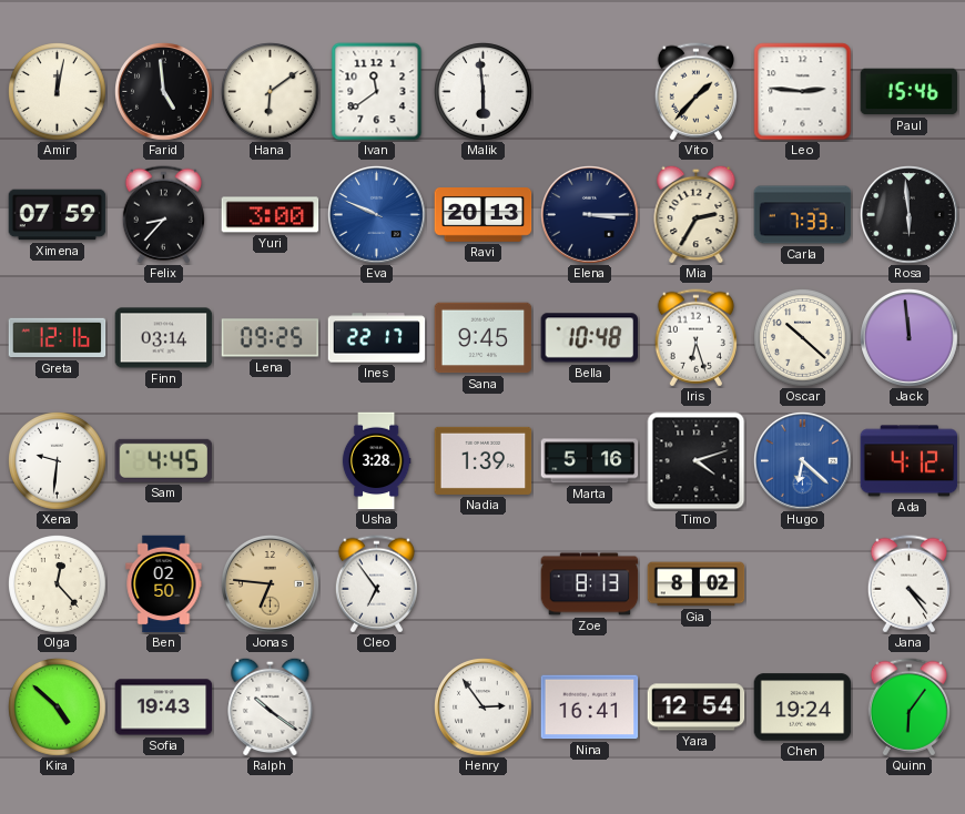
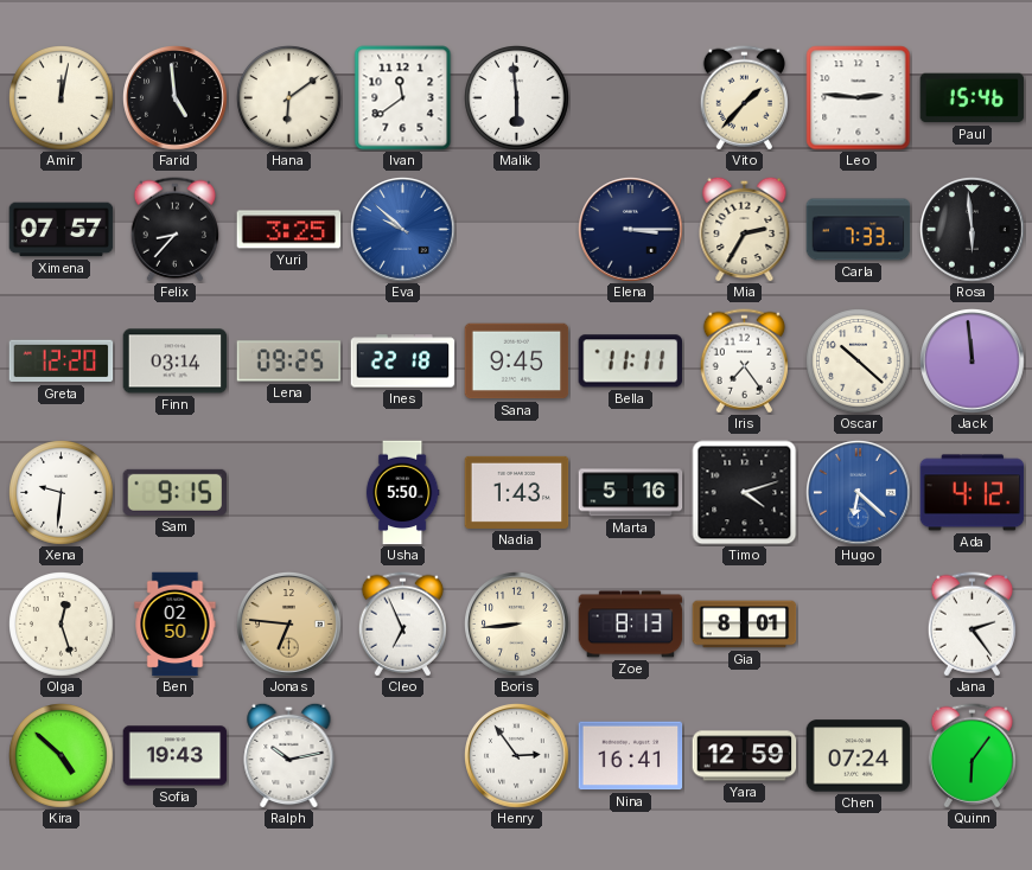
Ximena: 07:59 -> 07:57
Yuri: 3:00 -> 3:25
Eva: 9:49 -> 9:52
Ravi: 20:13 -> none
Greta: 12:16 -> 12:20
Ines: 22:17 -> 22:18
Bella: 10:48 -> 11:11
Iris: 6:27 -> 7:24
Sam: 4:45 -> 9:15
Usha: 3:28 -> 5:50
Nadia: 1:39 -> 1:43
Olga: 12:23 -> 12:27
Cleo: 6:54 -> 6:56
Boris: none -> 8:44
Gia: 8:02 -> 8:01
Jana: 4:24 -> 2:24
Ralph: 10:21 -> 10:13
Yara: 12:54 -> 12:59
Chen: 19:24 -> 07:24
